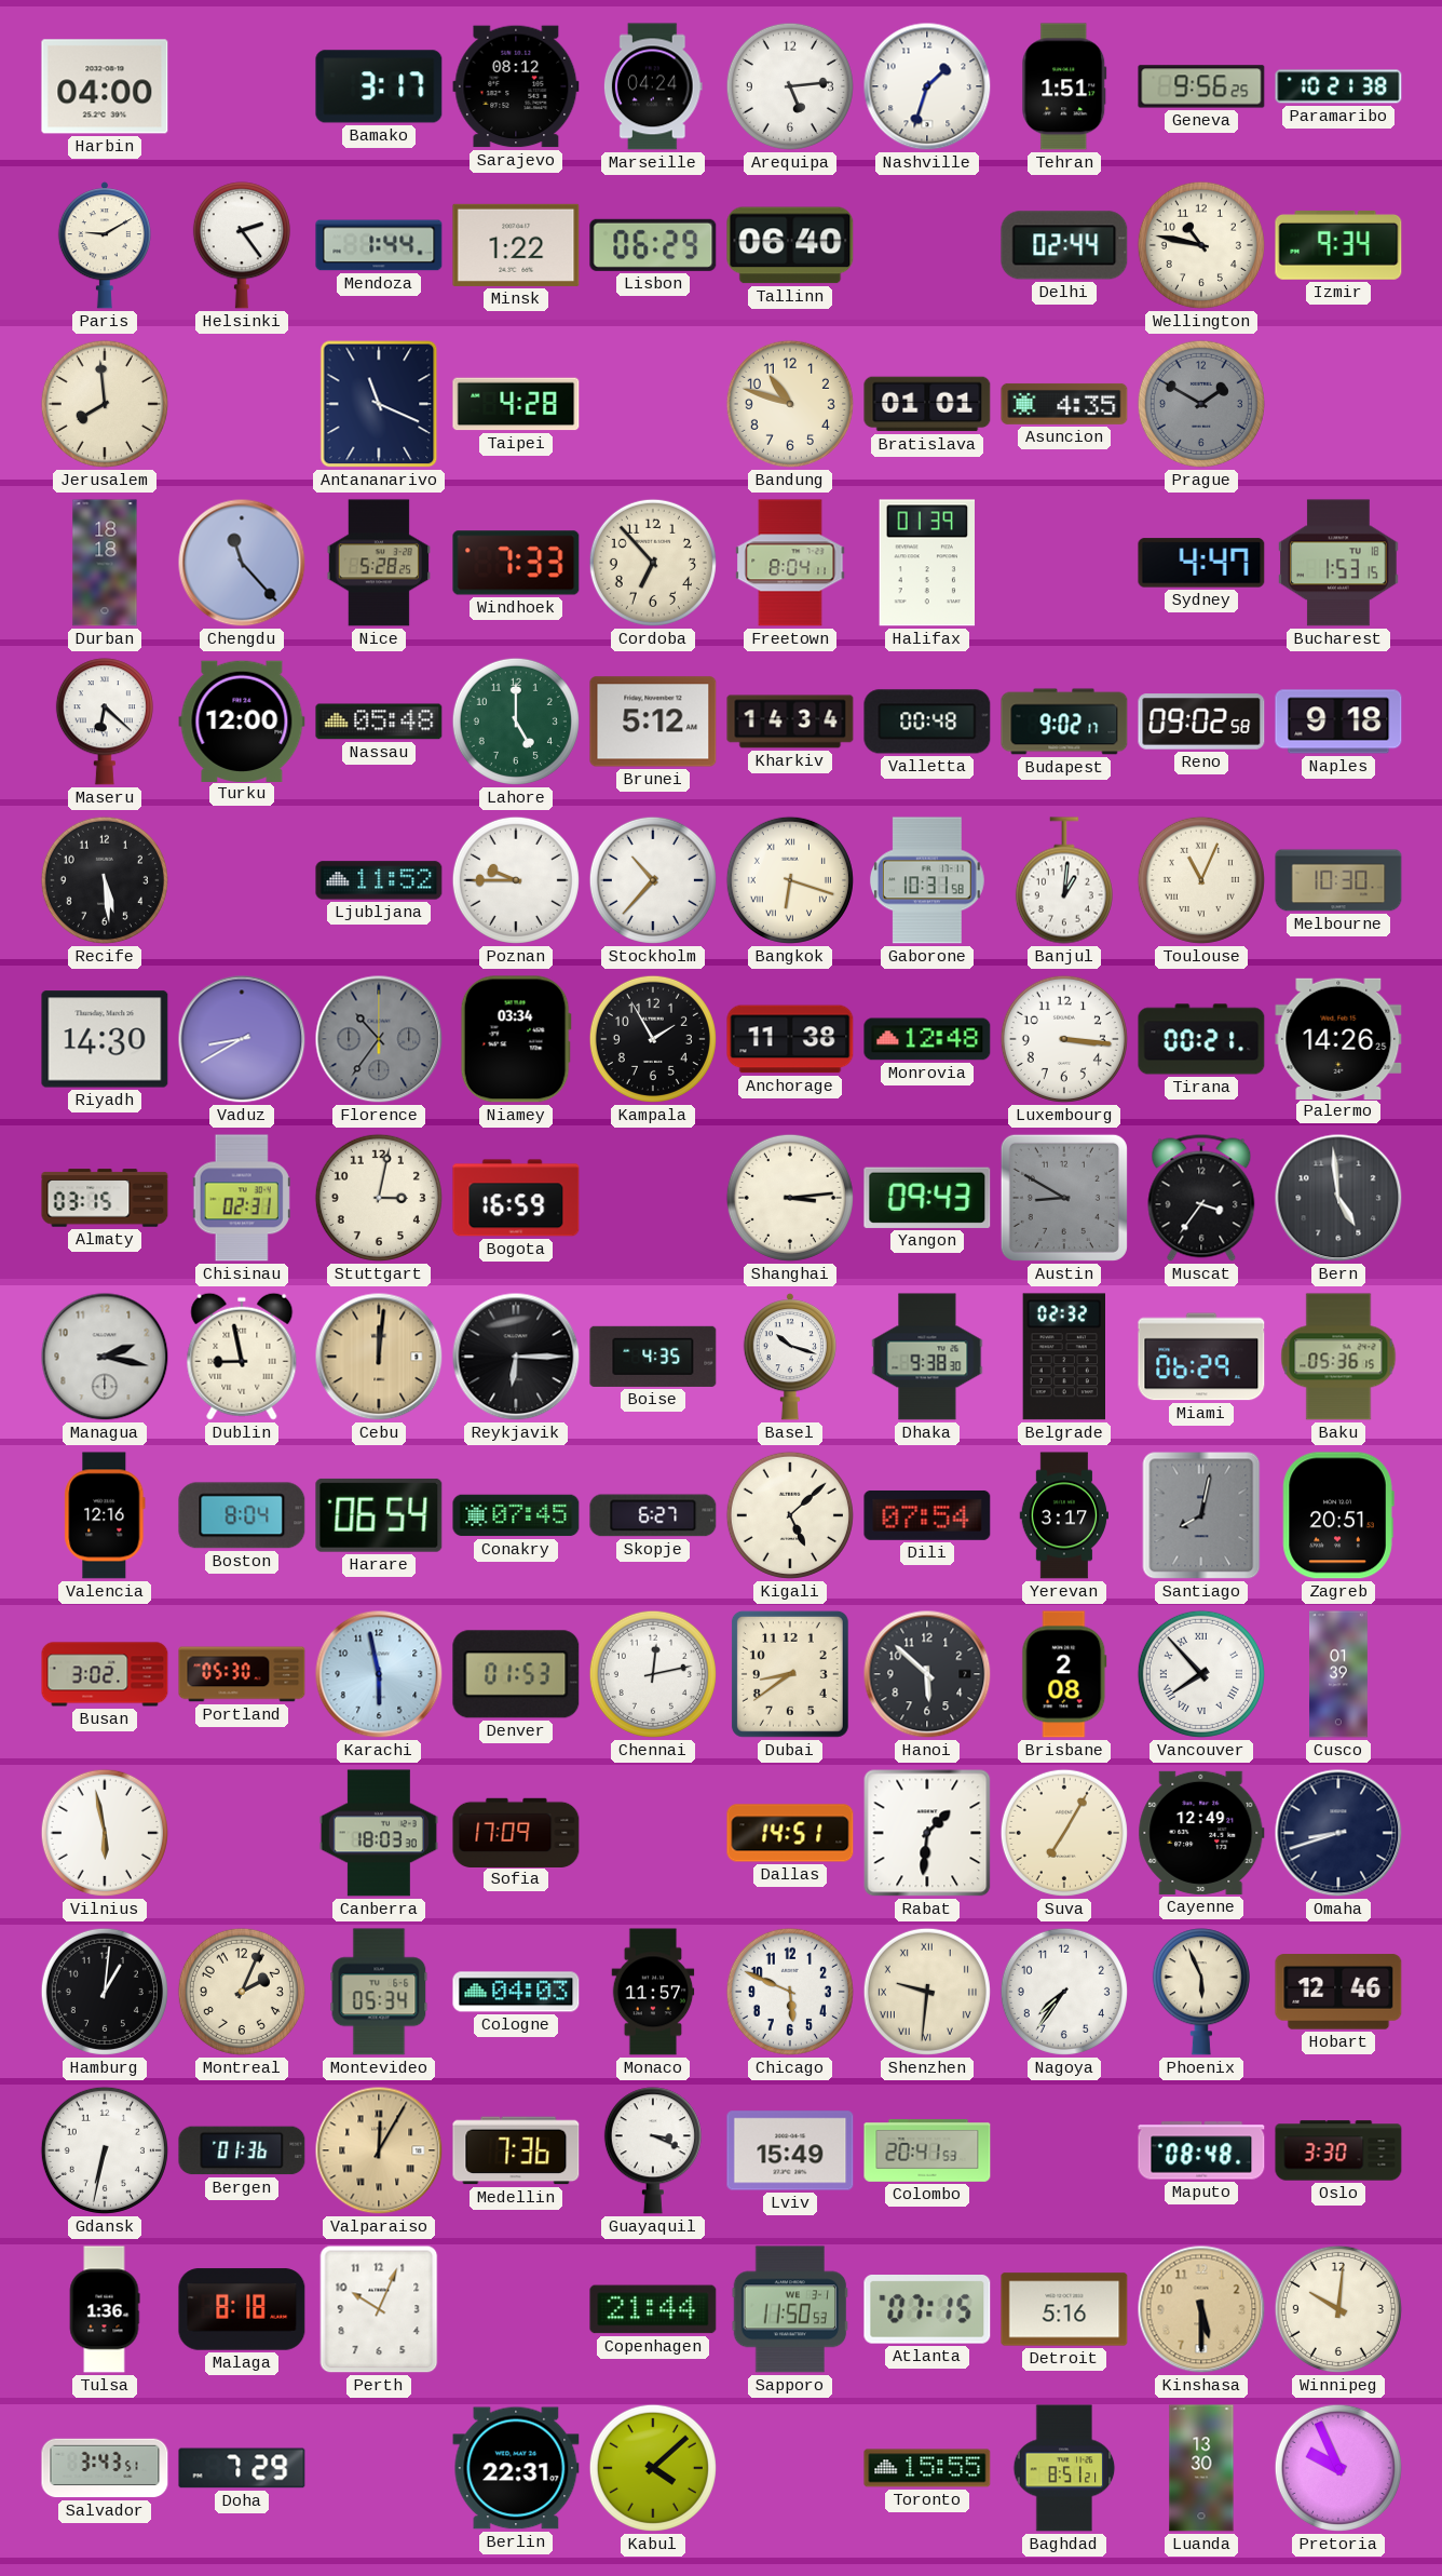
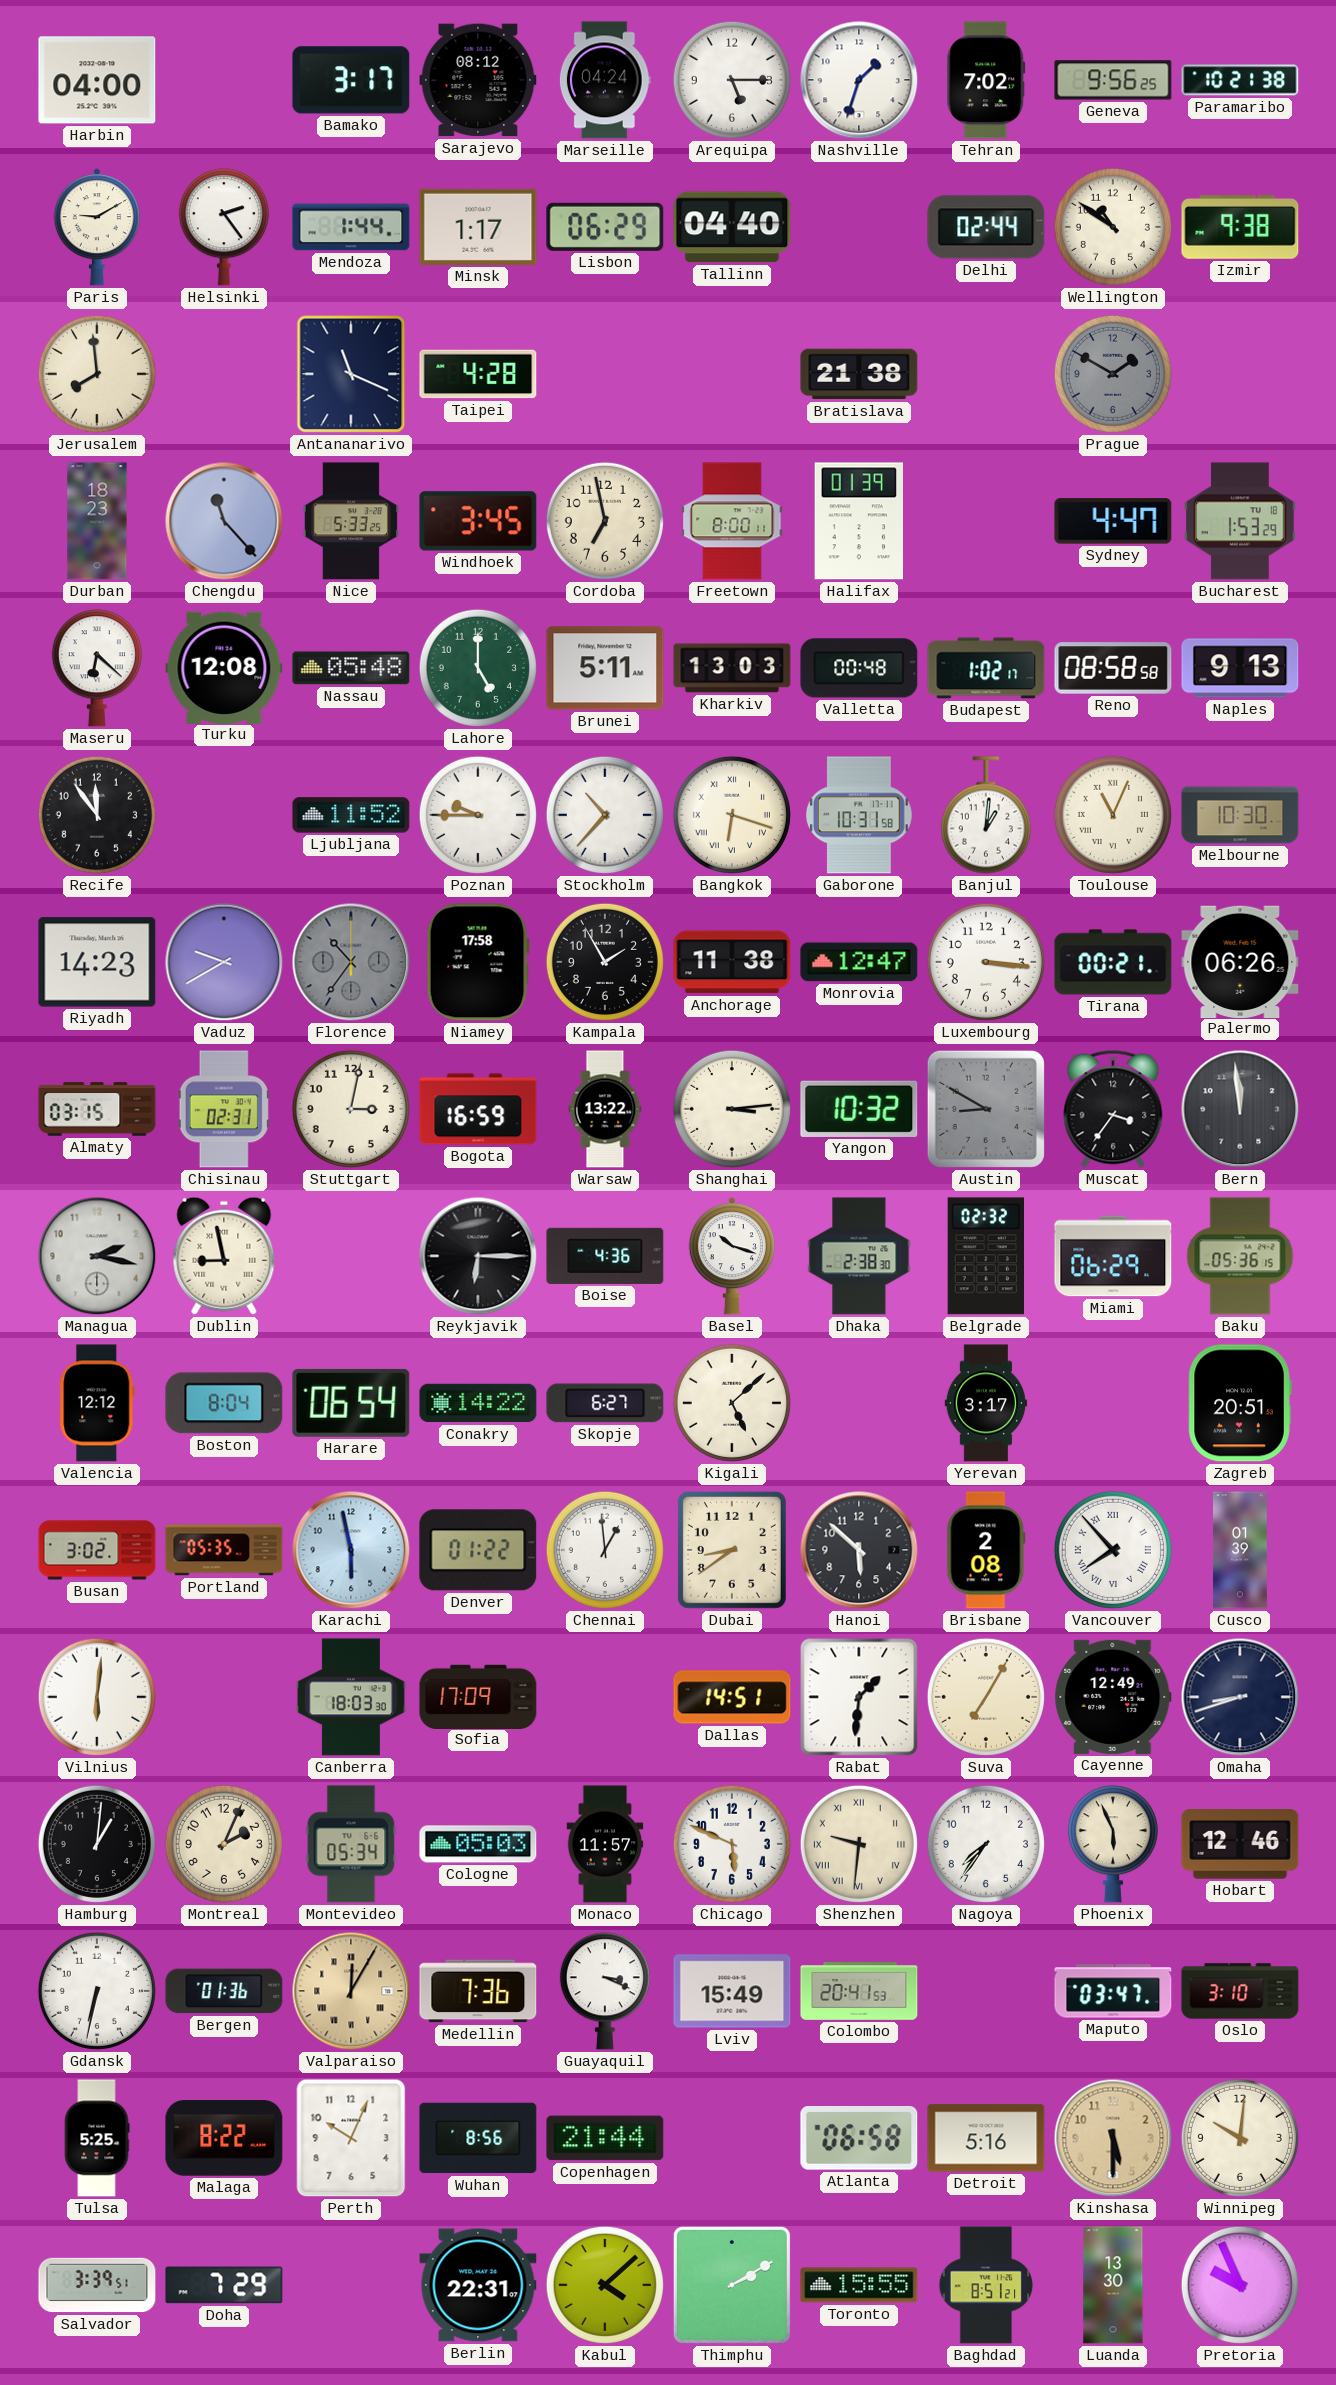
Arequipa: 5:14 -> 5:15
Tehran: 1:51 -> 7:02
Minsk: 1:22 -> 1:17
Tallinn: 06:40 -> 04:40
Wellington: 10:47 -> 10:51
Izmir: 9:34 -> 9:38
Bandung: 10:48 -> none
Bratislava: 01:01 -> 21:38
Asuncion: 4:35 -> none
Durban: 18:18 -> 18:23
Nice: 5:28 -> 5:33
Windhoek: 7:33 -> 3:45
Cordoba: 6:53 -> 6:58
Freetown: 8:04 -> 8:00
Bucharest: 1:53:15 -> 1:53:29
Turku: 12:00 -> 12:08
Brunei: 5:12 -> 5:11
Kharkiv: 14:34 -> 13:03
Budapest: 9:02 -> 1:02
Reno: 09:02 -> 08:58
Naples: 9:18 -> 9:13
Recife: 5:29 -> 11:54
Riyadh: 14:30 -> 14:23
Vaduz: 8:40 -> 9:40
Niamey: 03:34 -> 17:58
Monrovia: 12:48 -> 12:47
Palermo: 14:26 -> 06:26
Warsaw: none -> 13:22
Yangon: 09:43 -> 10:32
Bern: 4:59 -> 11:59
Cebu: 12:01 -> none
Boise: 4:35 -> 4:36
Dhaka: 9:38 -> 2:38
Valencia: 12:16 -> 12:12
Conakry: 07:45 -> 14:22
Dili: 07:54 -> none
Santiago: 8:02 -> none
Portland: 05:30 -> 05:35
Denver: 01:53 -> 01:22
Chennai: 12:13 -> 12:59
Vilnius: 5:58 -> 6:01
Cologne: 04:03 -> 05:03
Maputo: 08:48 -> 03:47
Oslo: 3:30 -> 3:10
Tulsa: 1:36 -> 5:25
Malaga: 8:18 -> 8:22
Wuhan: none -> 8:56
Sapporo: 11:50 -> none
Atlanta: 07:15 -> 06:58
Salvador: 3:43 -> 3:39
Thimphu: none -> 2:10
